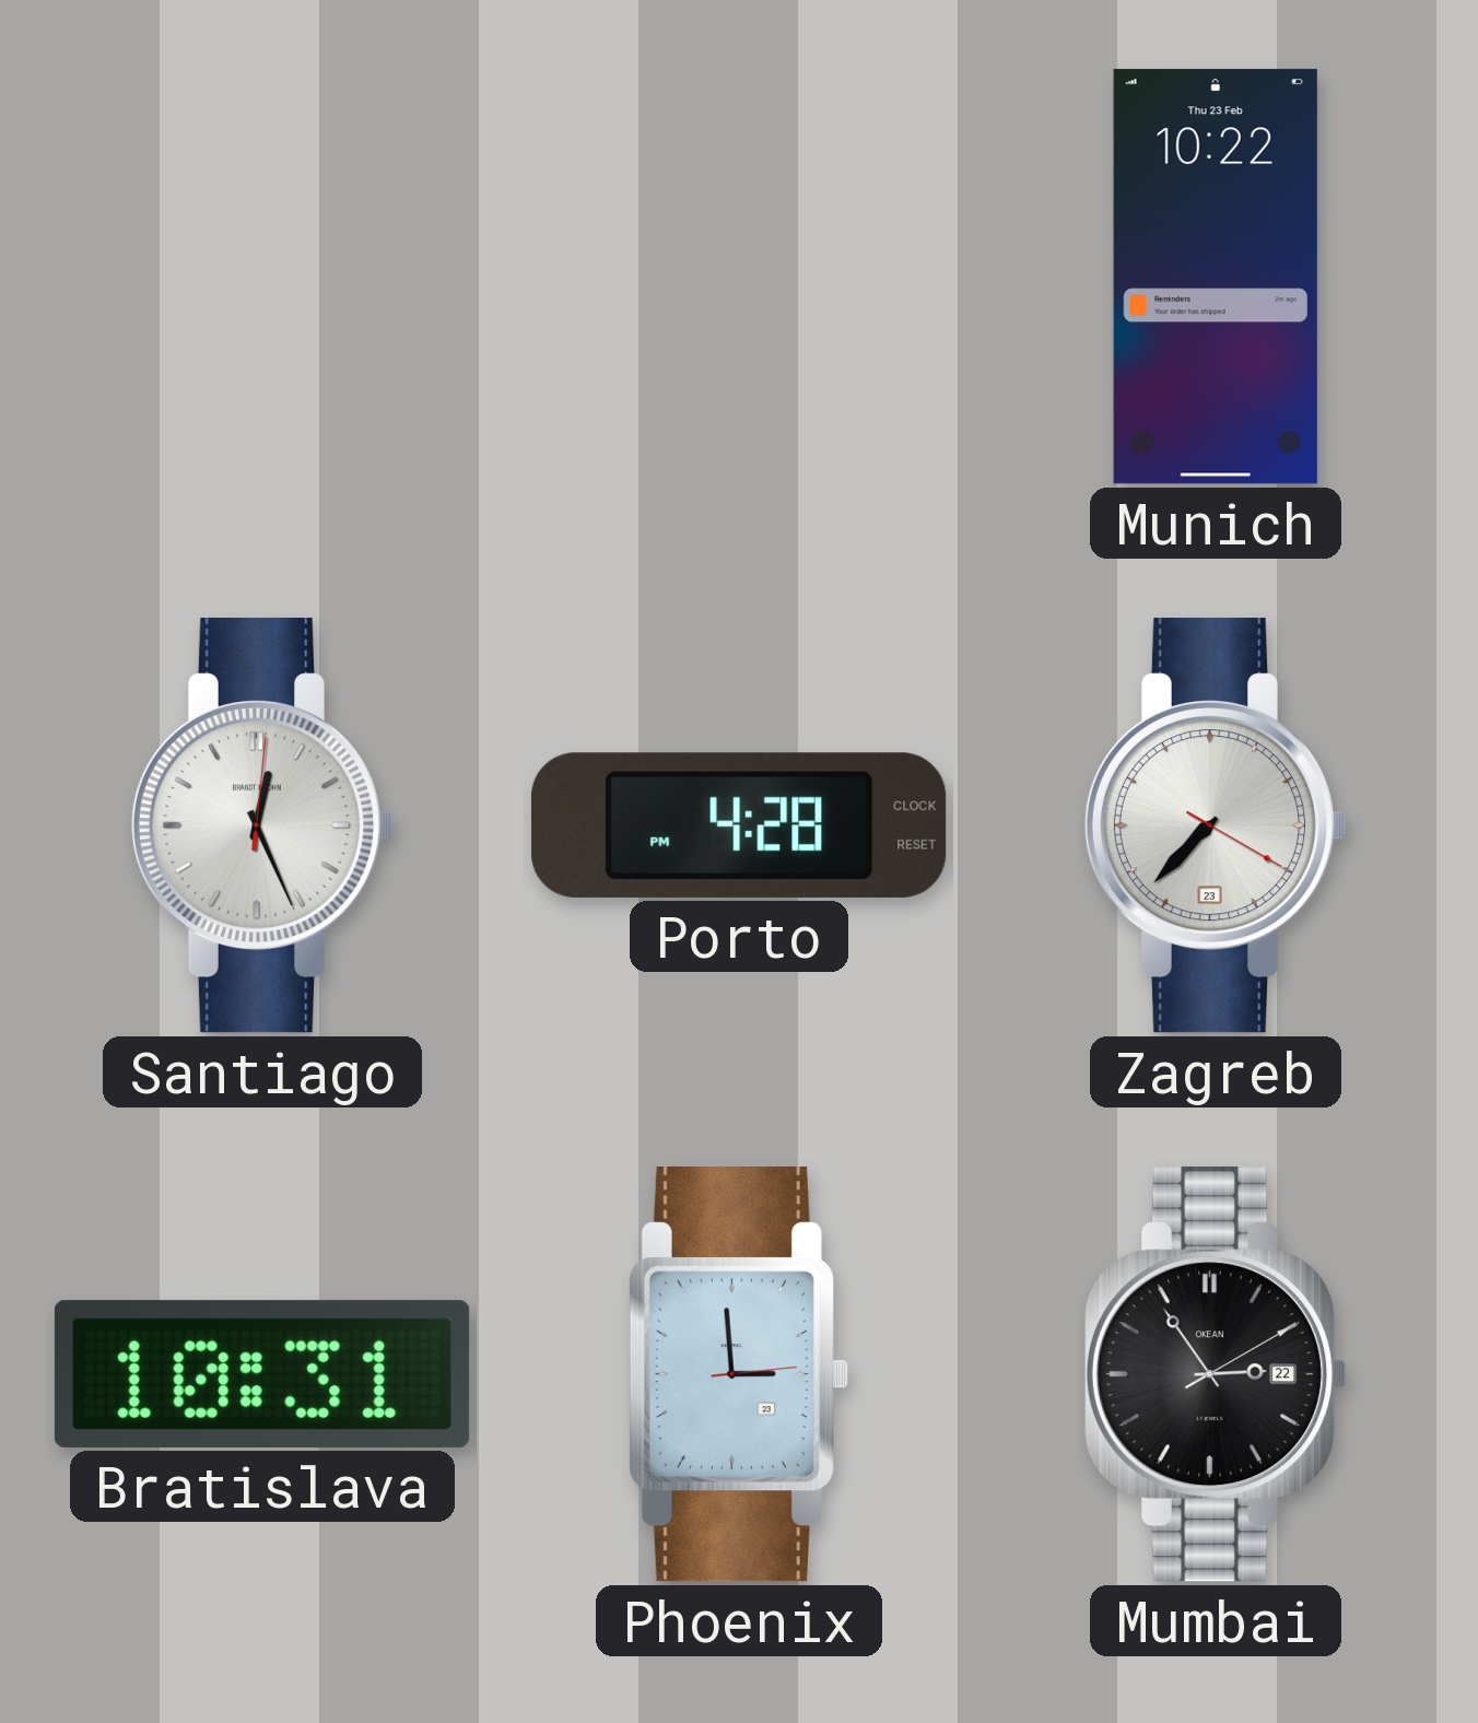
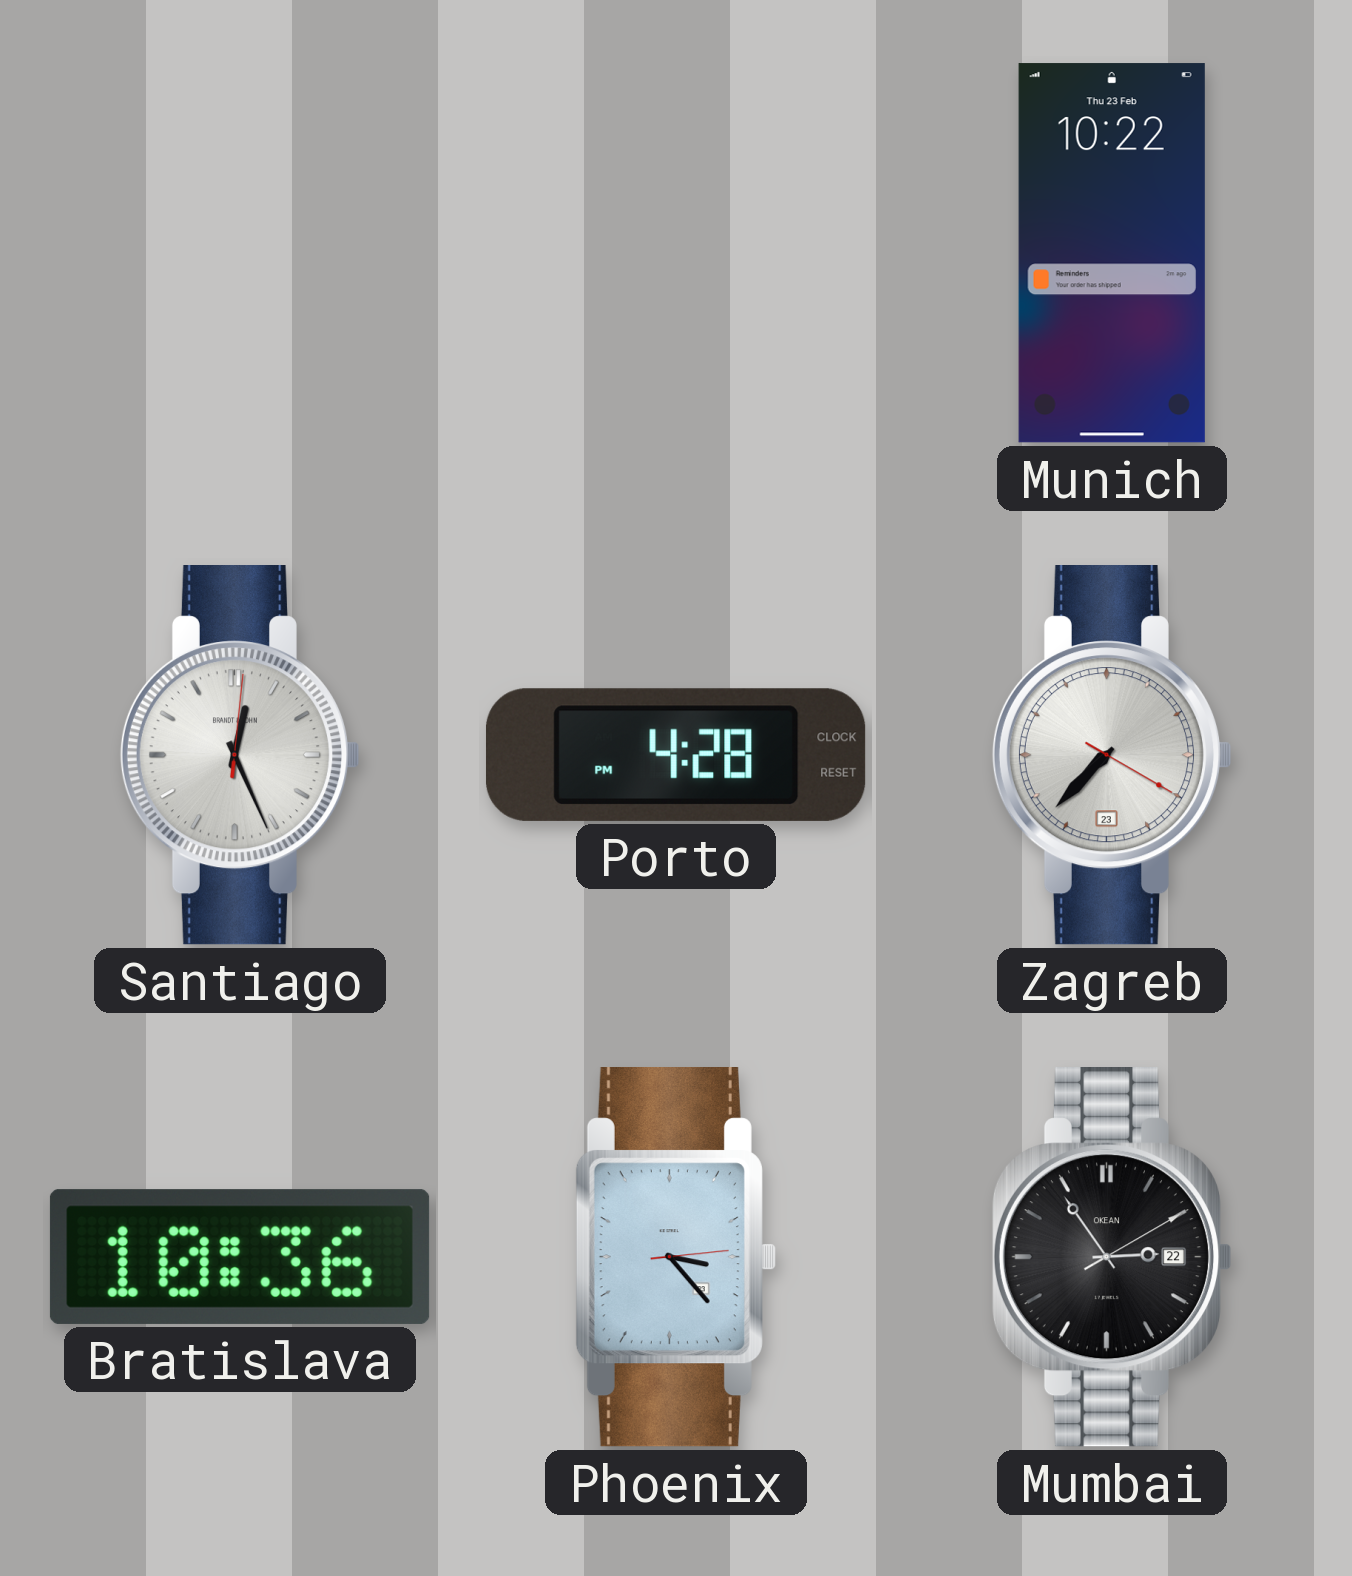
Bratislava: 10:31 -> 10:36
Phoenix: 2:59 -> 3:23
